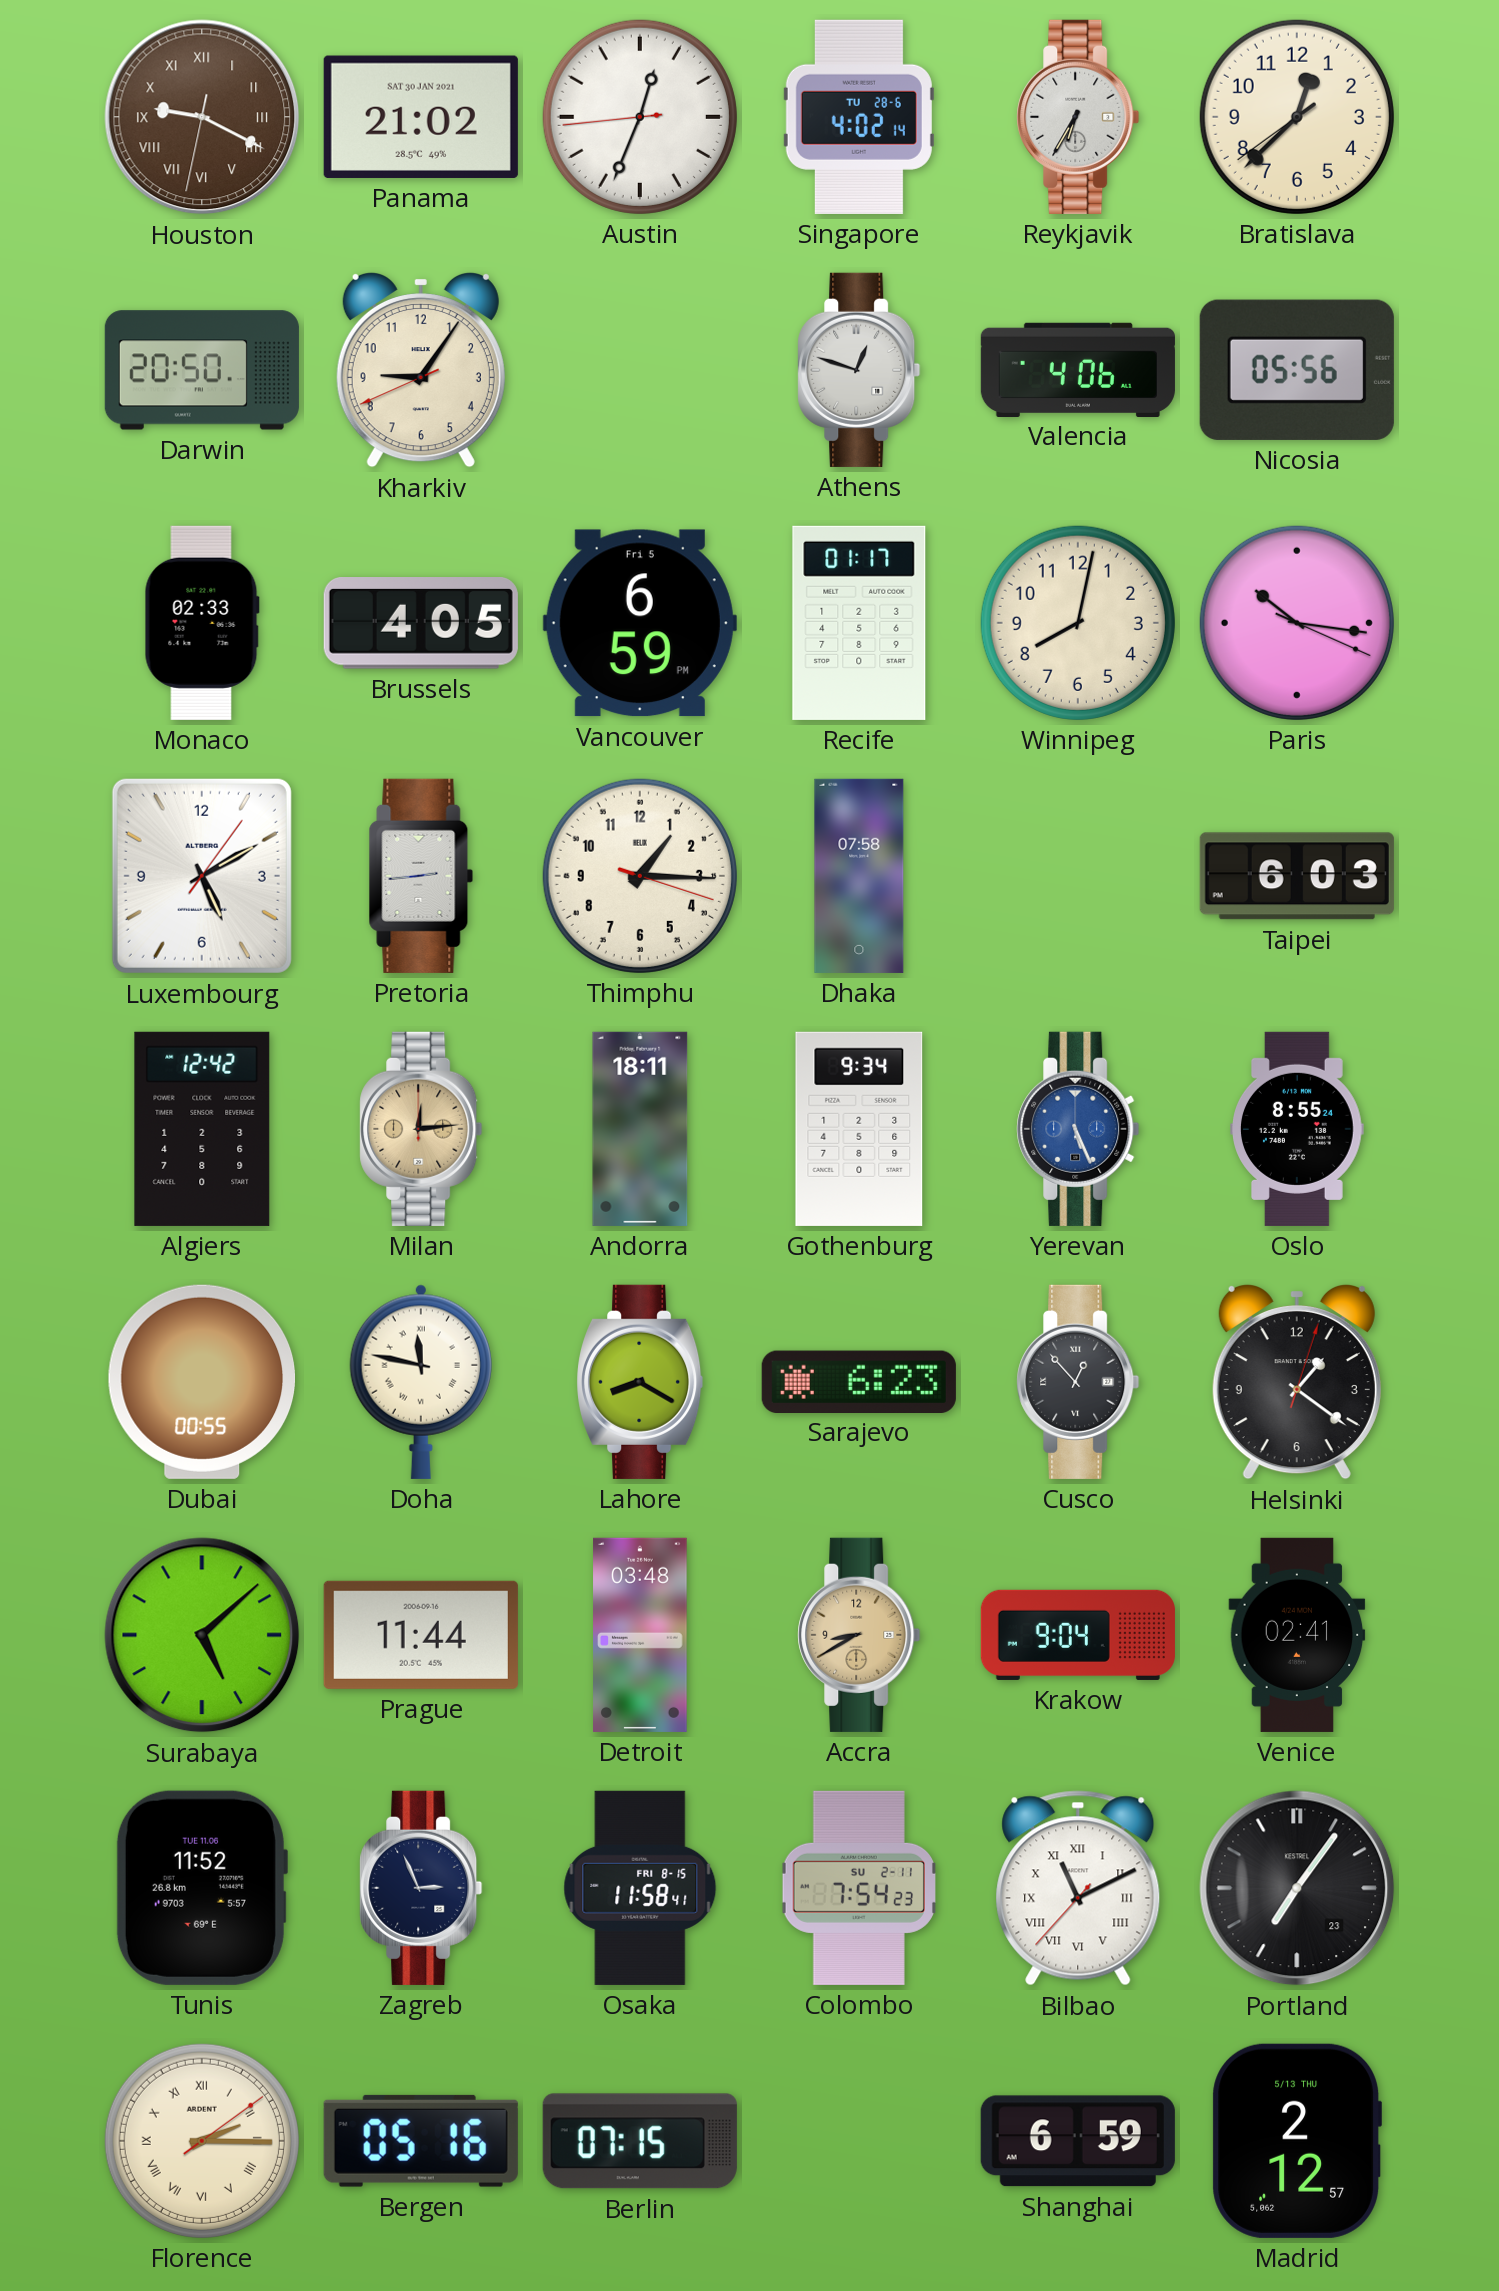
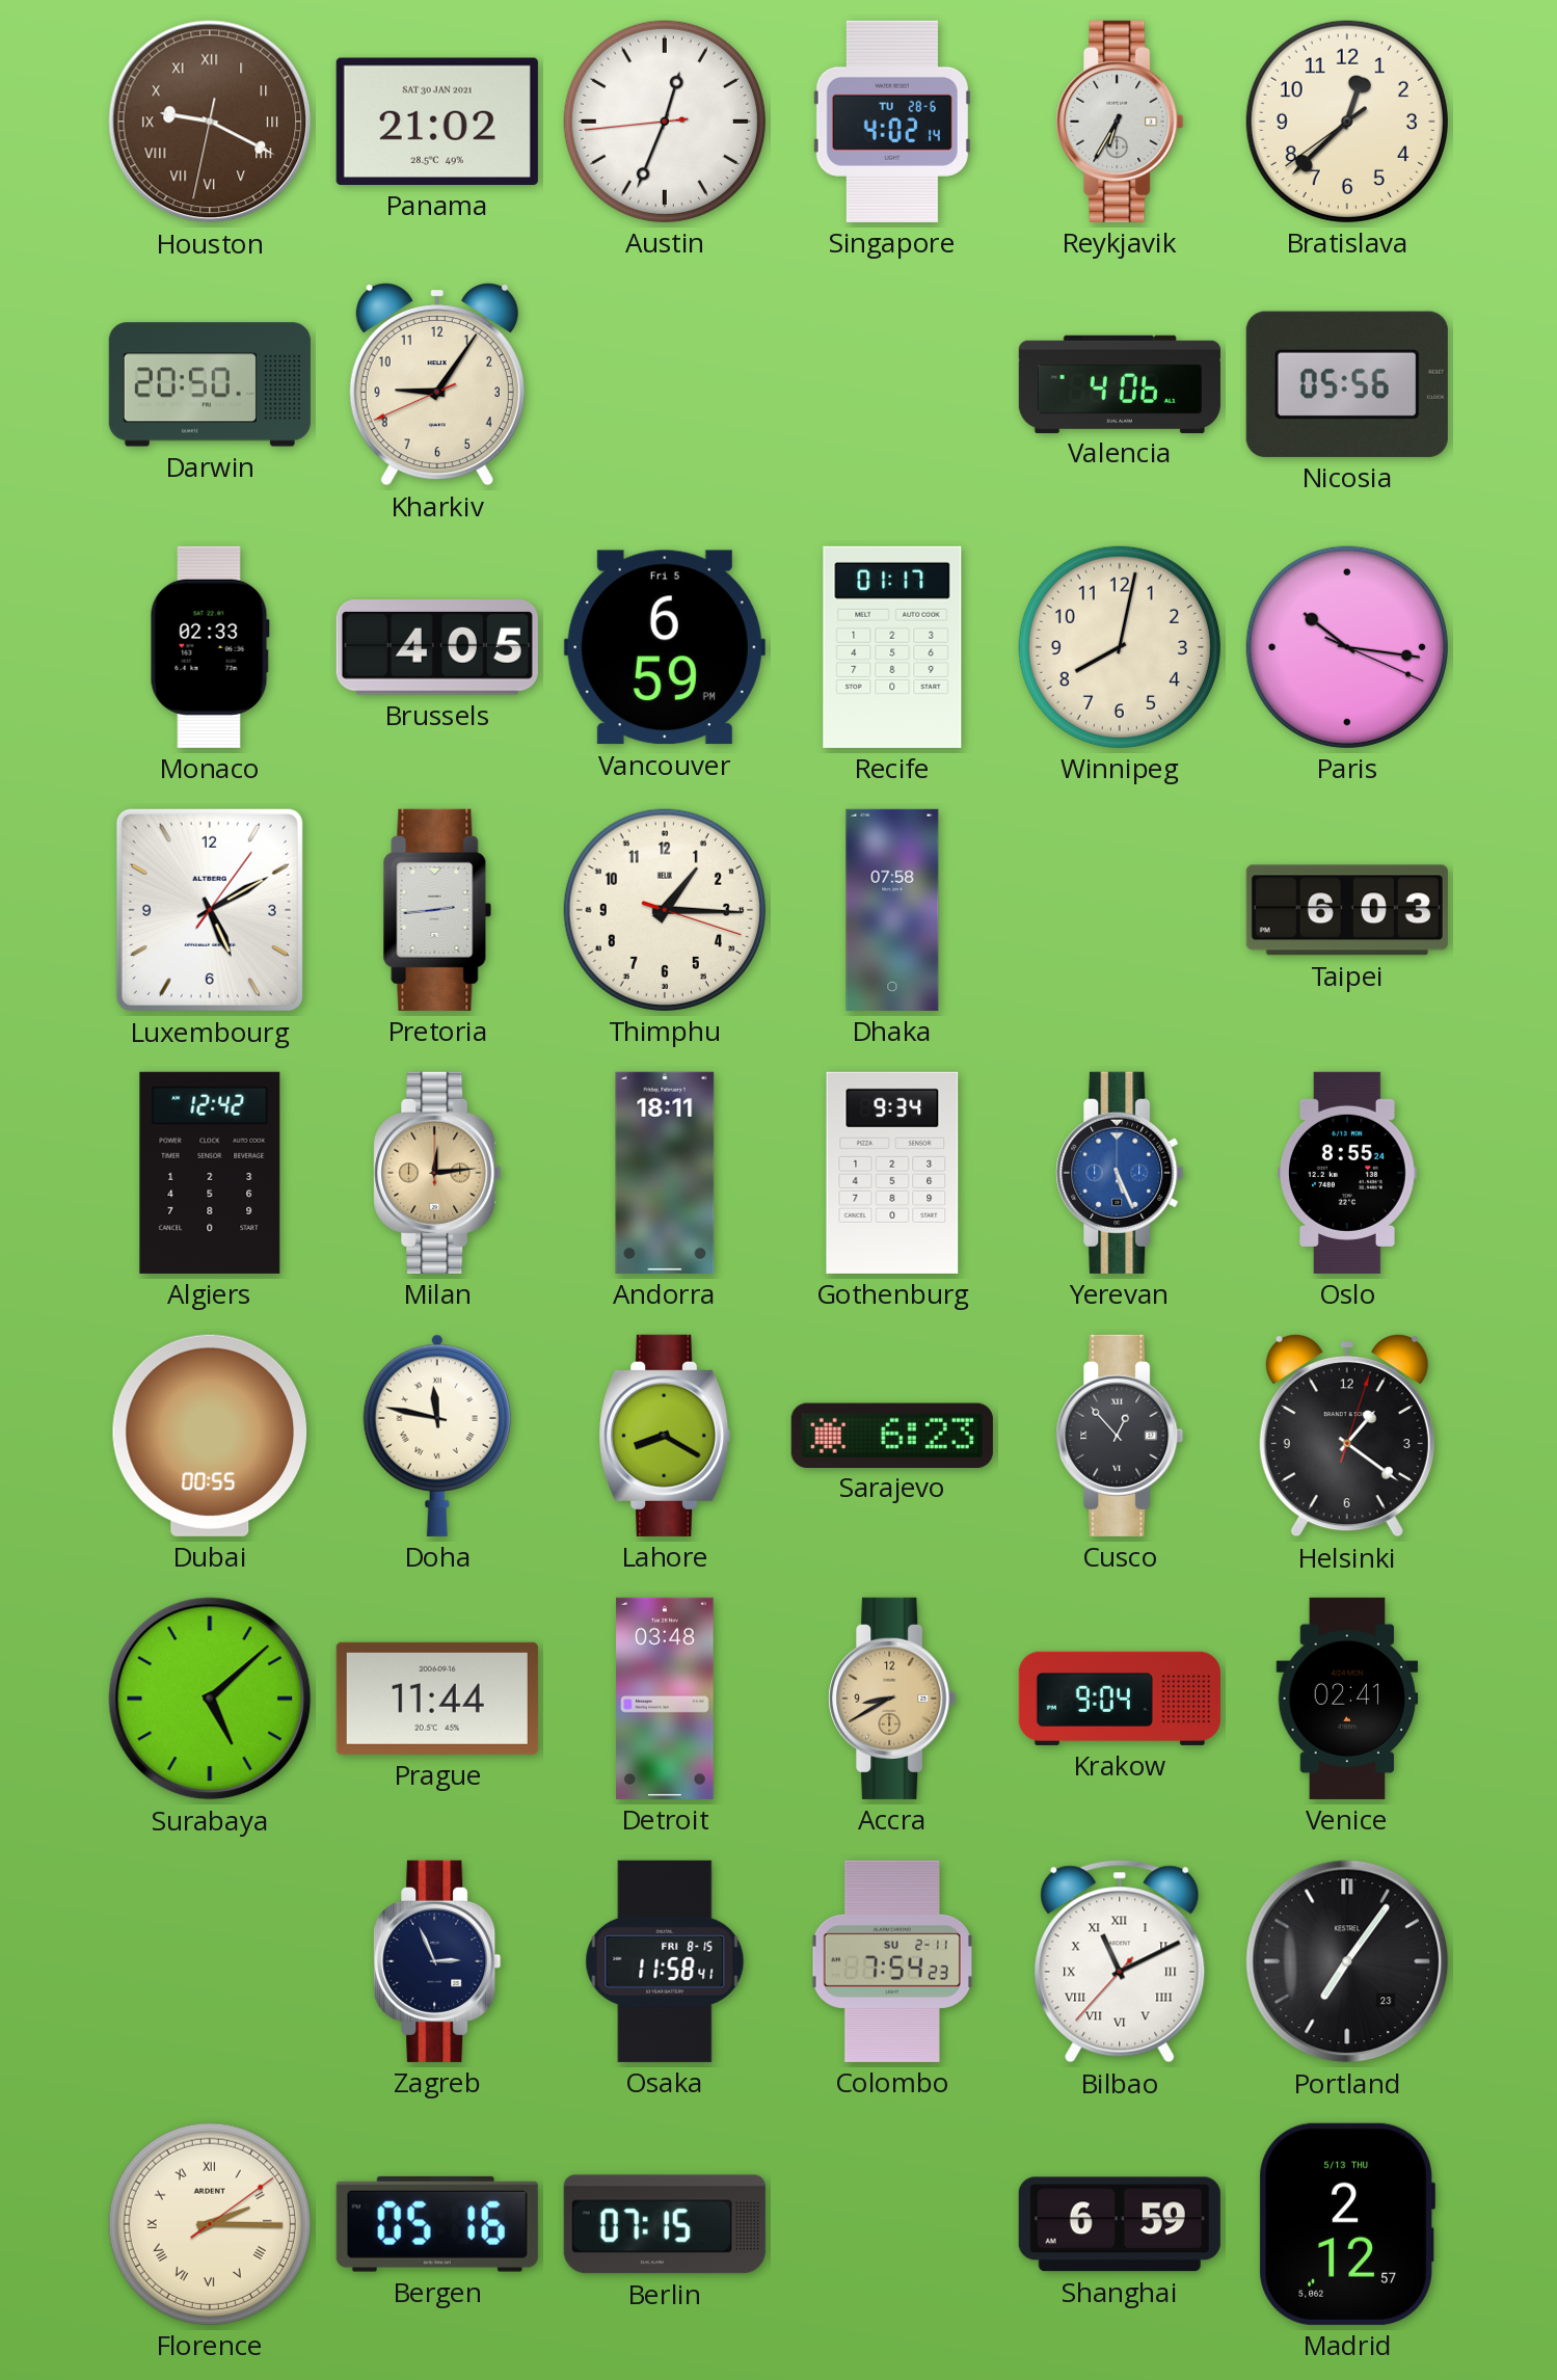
Athens: 12:48 -> none
Tunis: 11:52 -> none
